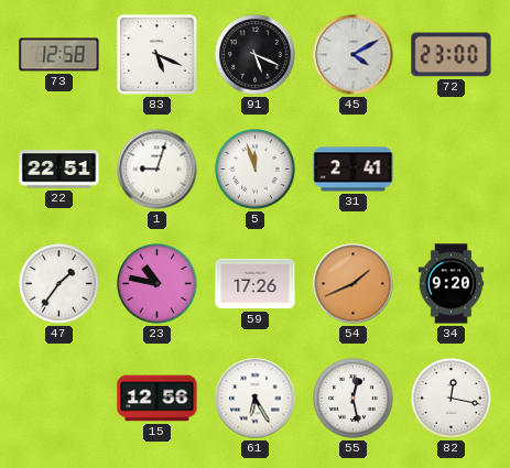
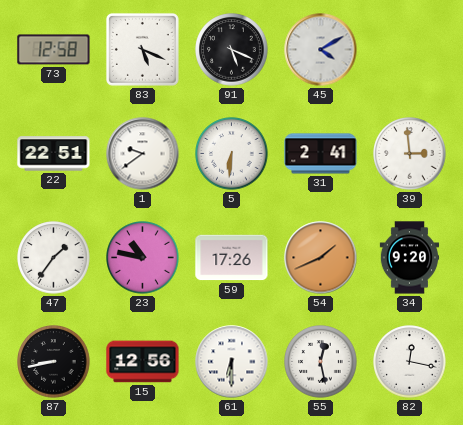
72: 23:00 -> none
1: 9:03 -> 9:39
5: 11:57 -> 6:31
39: none -> 2:59
87: none -> 8:43
61: 6:25 -> 6:30
